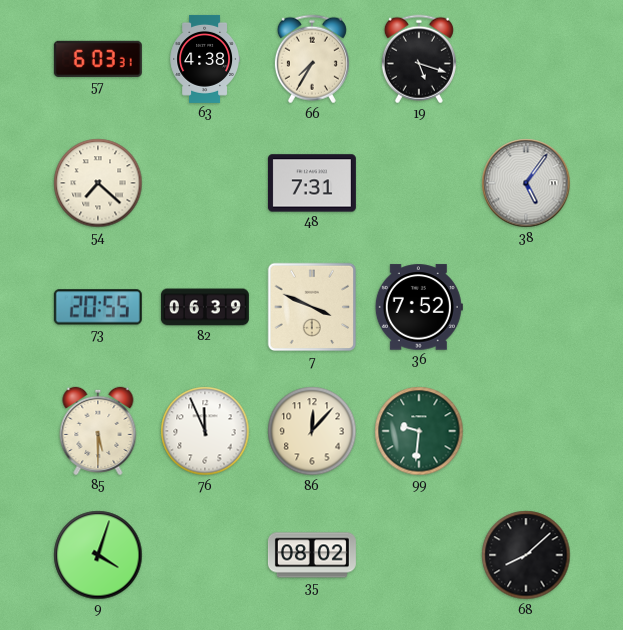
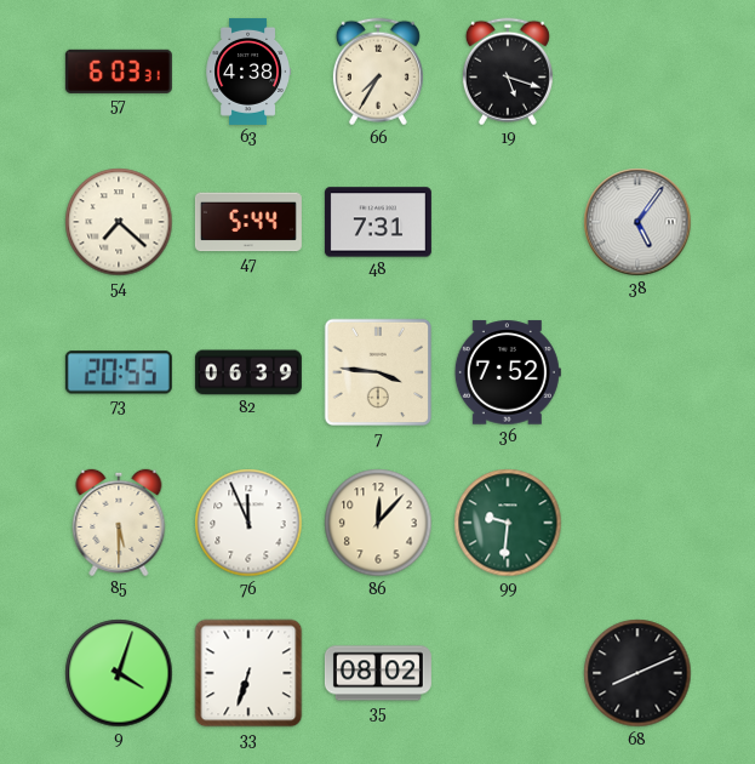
47: none -> 5:44
7: 3:49 -> 3:46
33: none -> 6:33
68: 8:08 -> 8:11
